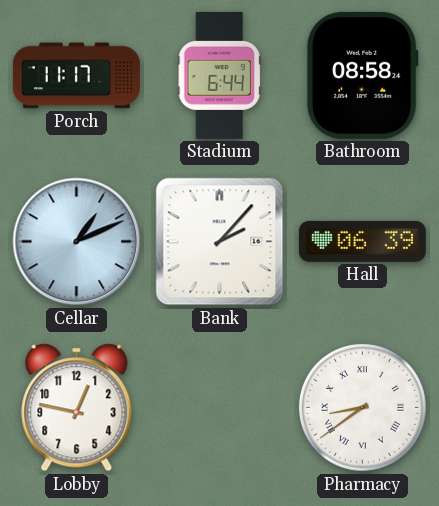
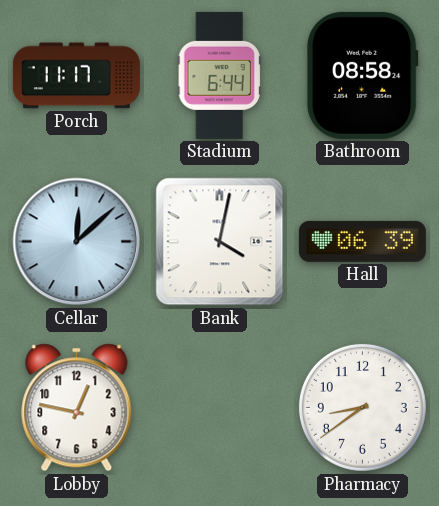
Cellar: 1:11 -> 12:08
Bank: 2:07 -> 4:02
Pharmacy numerals: Roman -> Arabic
